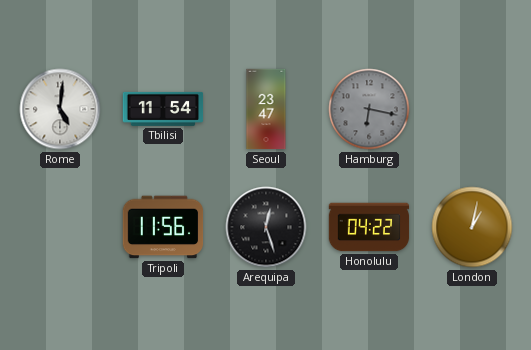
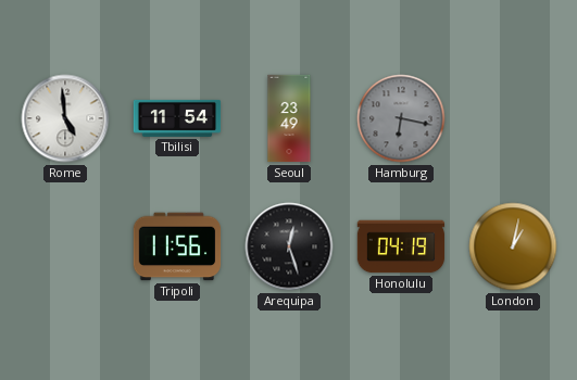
Rome: 5:01 -> 4:59
Seoul: 23:47 -> 23:49
Honolulu: 04:22 -> 04:19
